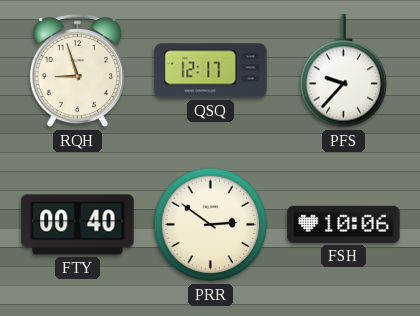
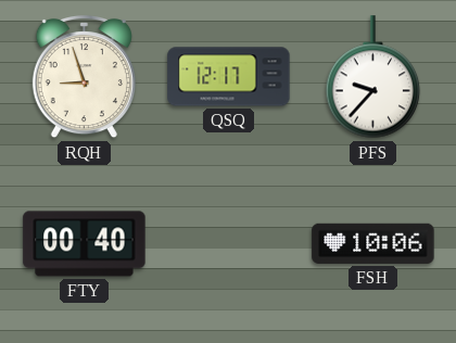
PRR: 2:51 -> none
